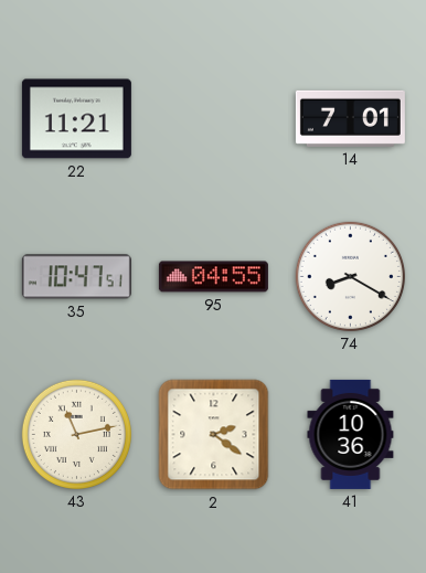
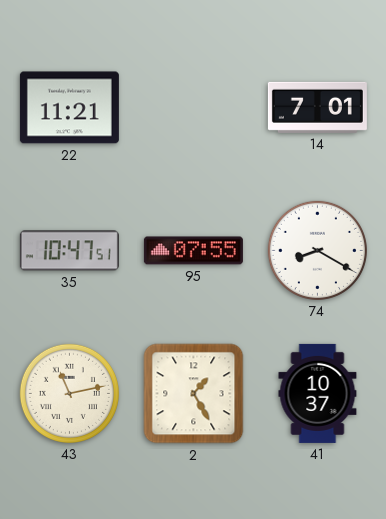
95: 04:55 -> 07:55
2: 2:21 -> 1:25
41: 10:36 -> 10:37
